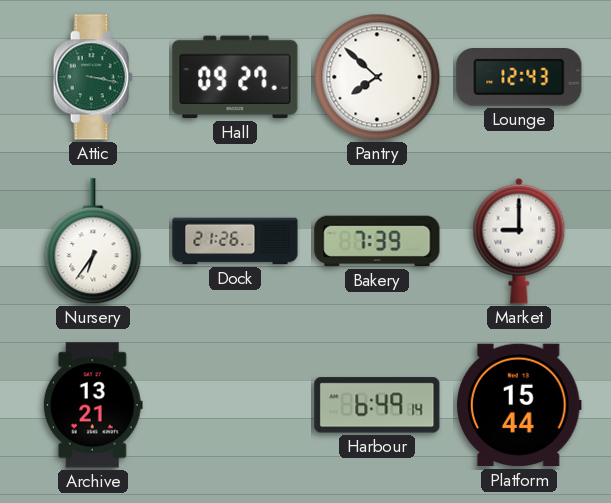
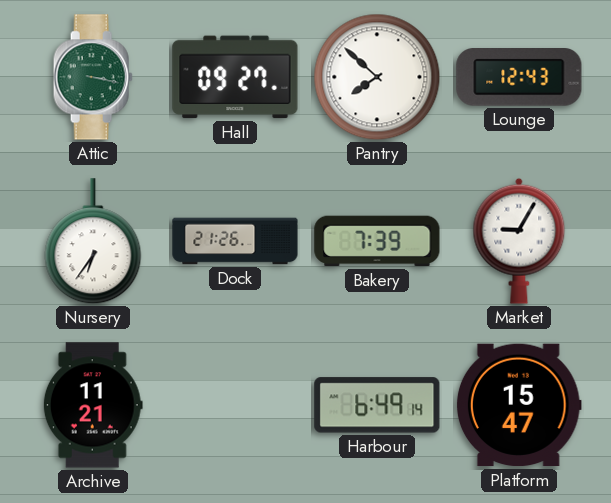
Market: 9:00 -> 9:05
Archive: 13:21 -> 11:21
Platform: 15:44 -> 15:47
